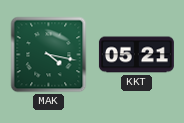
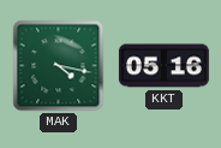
KKT: 05:21 -> 05:16
